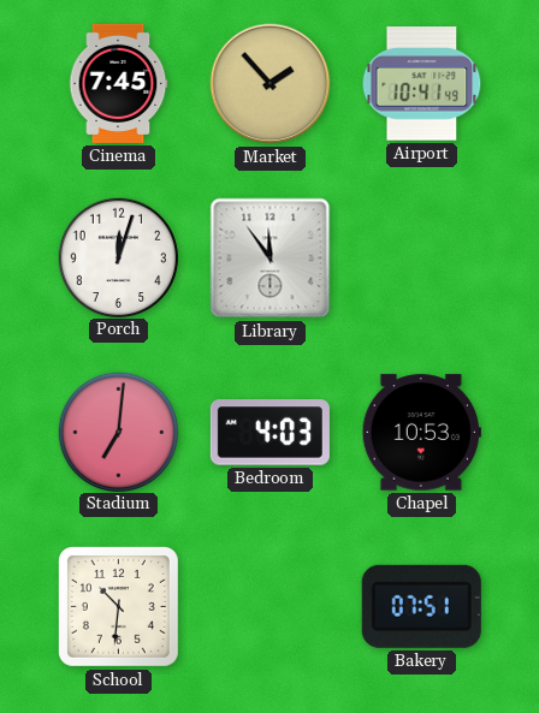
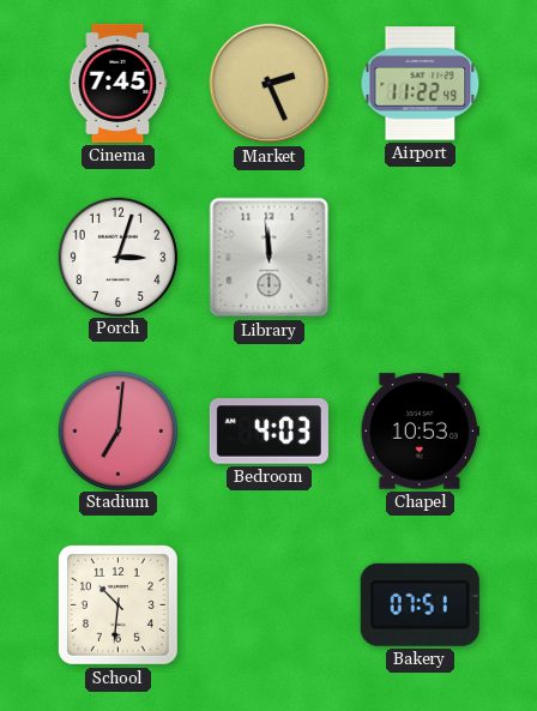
Market: 1:53 -> 2:26
Airport: 10:41 -> 11:22
Porch: 12:03 -> 3:03
Library: 11:54 -> 11:59
